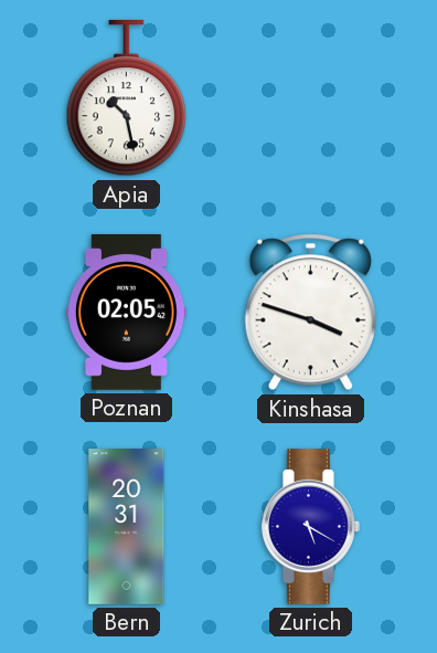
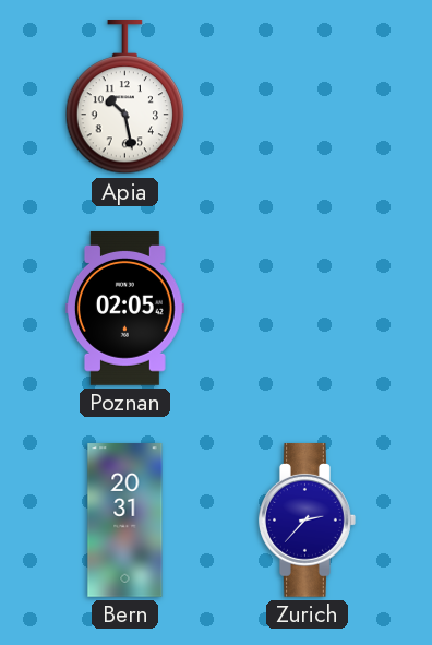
Kinshasa: 3:48 -> none
Zurich: 5:20 -> 2:37
